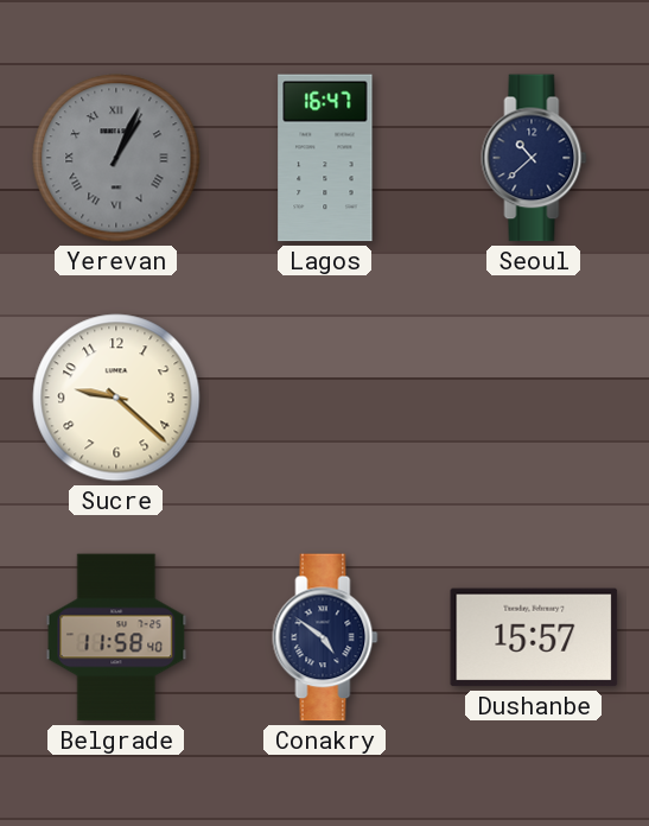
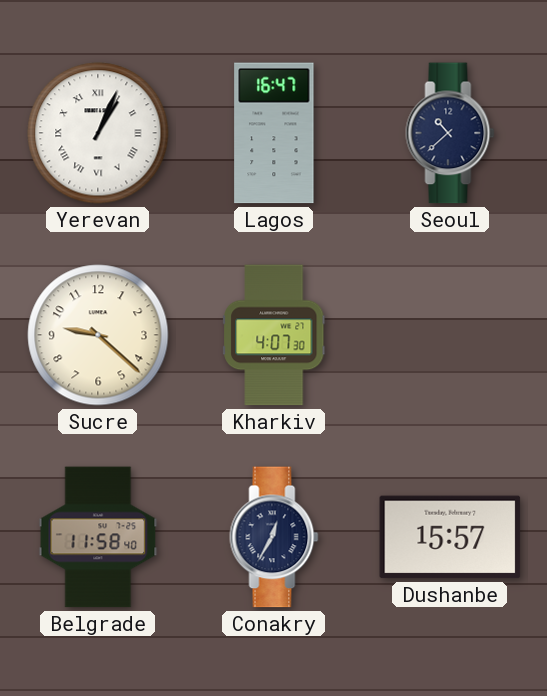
Yerevan dial: grey -> white
Kharkiv: none -> 4:07
Conakry: 4:51 -> 12:35
